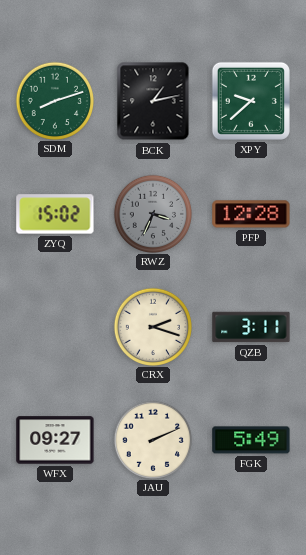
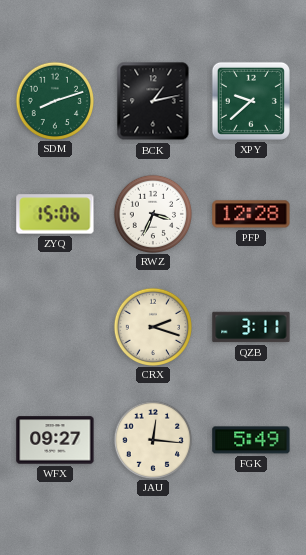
ZYQ: 15:02 -> 15:06
RWZ dial: grey -> white
JAU: 2:11 -> 12:16
